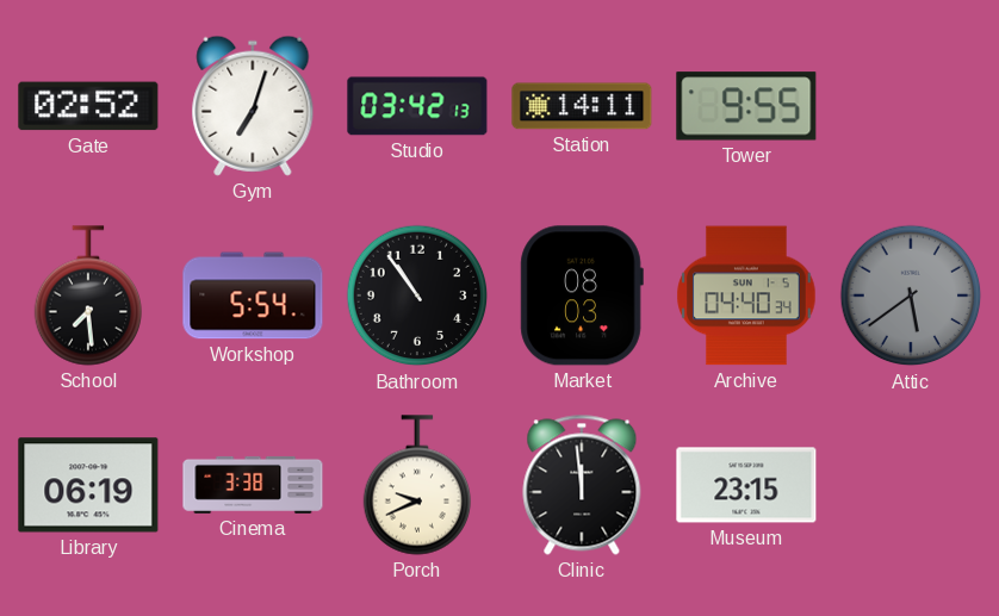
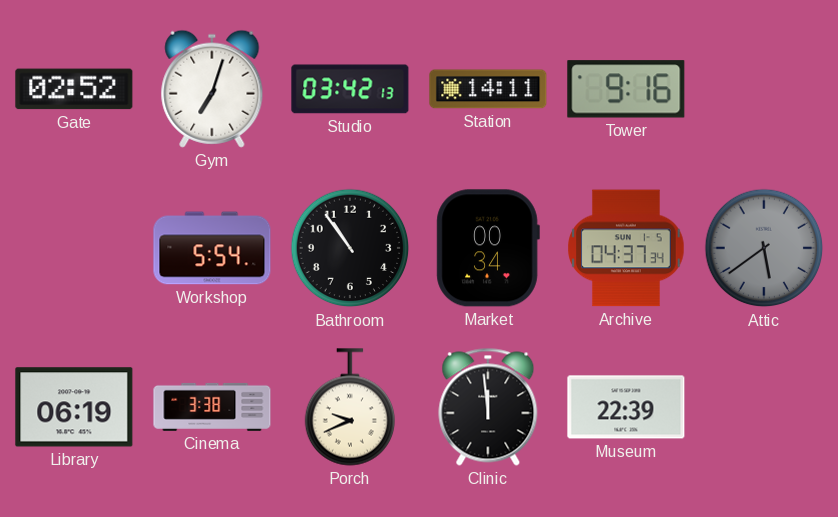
Tower: 9:55 -> 9:16
School: 7:29 -> none
Market: 08:03 -> 00:34
Archive: 04:40 -> 04:37
Museum: 23:15 -> 22:39
